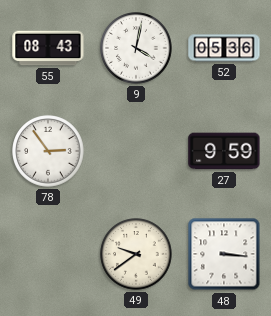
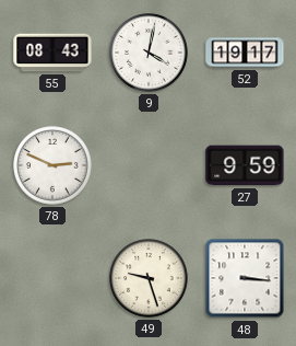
52: 05:36 -> 19:17
78: 2:54 -> 2:49
49: 9:39 -> 9:27
